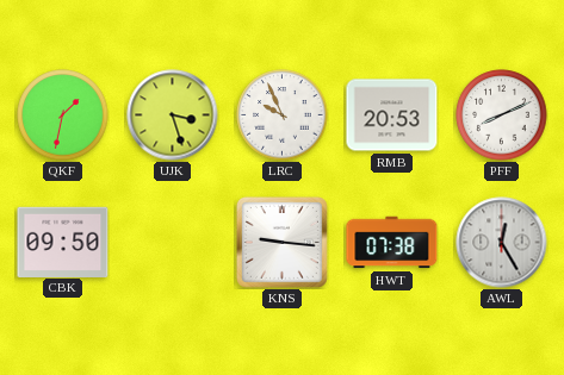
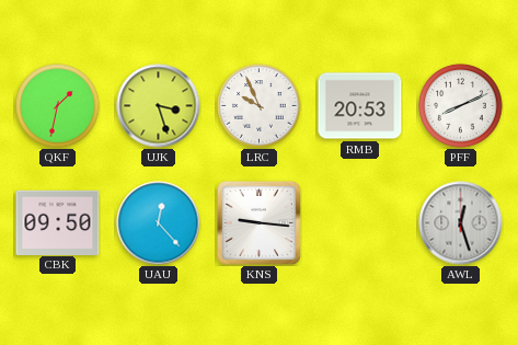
UAU: none -> 12:23
HWT: 07:38 -> none
AWL: 12:25 -> 12:27
